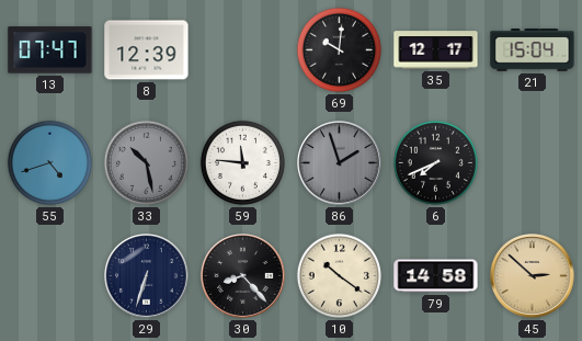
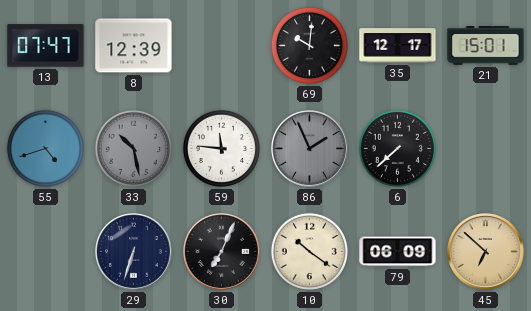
21: 15:04 -> 15:01
86: 1:57 -> 1:56
6: 7:41 -> 7:38
30: 8:23 -> 7:04
79: 14:58 -> 06:09
45: 2:52 -> 6:52
